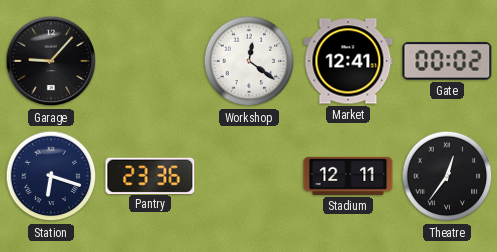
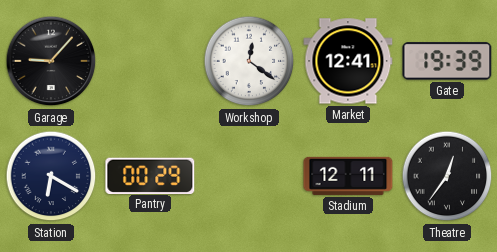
Gate: 00:02 -> 19:39
Station: 6:18 -> 6:20
Pantry: 23:36 -> 00:29
